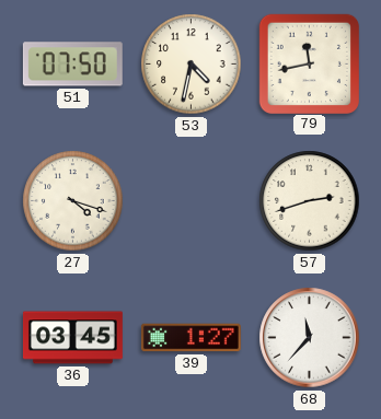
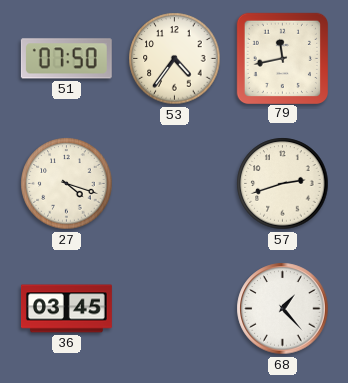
53: 4:32 -> 4:36
39: 1:27 -> none
68: 11:37 -> 1:23
